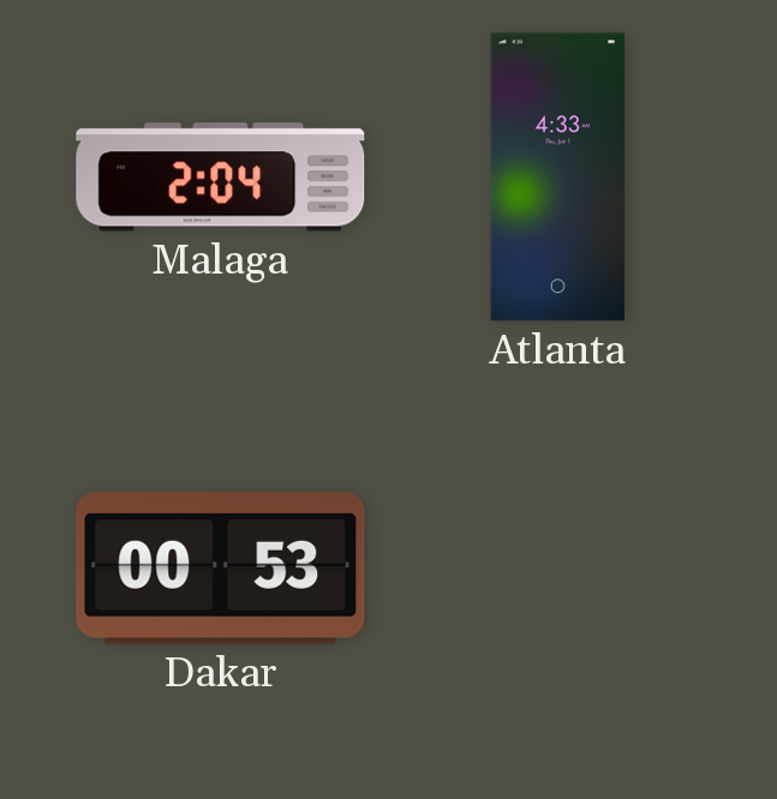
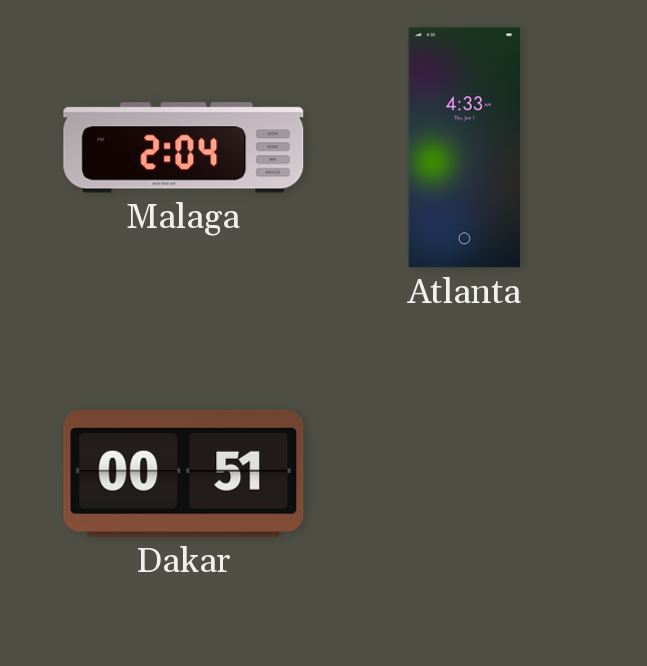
Dakar: 00:53 -> 00:51
